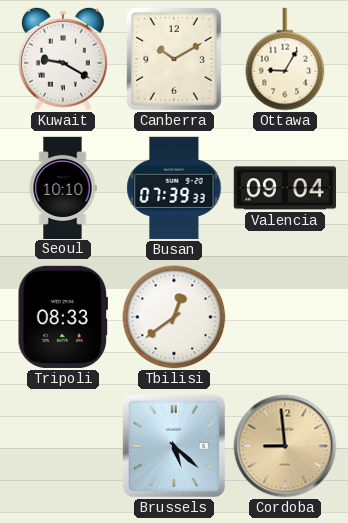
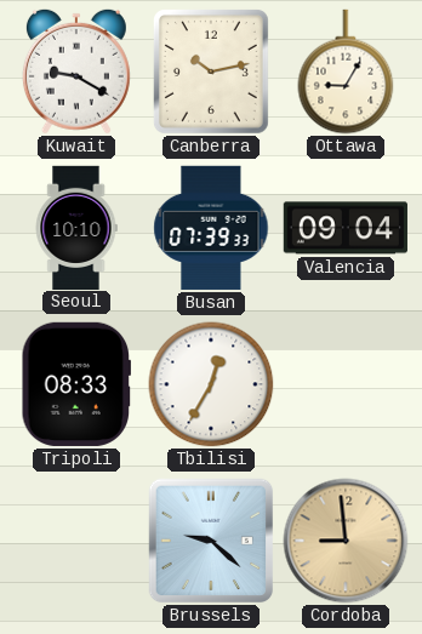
Canberra: 10:10 -> 10:13
Tbilisi: 12:39 -> 12:35
Brussels: 5:22 -> 9:22
